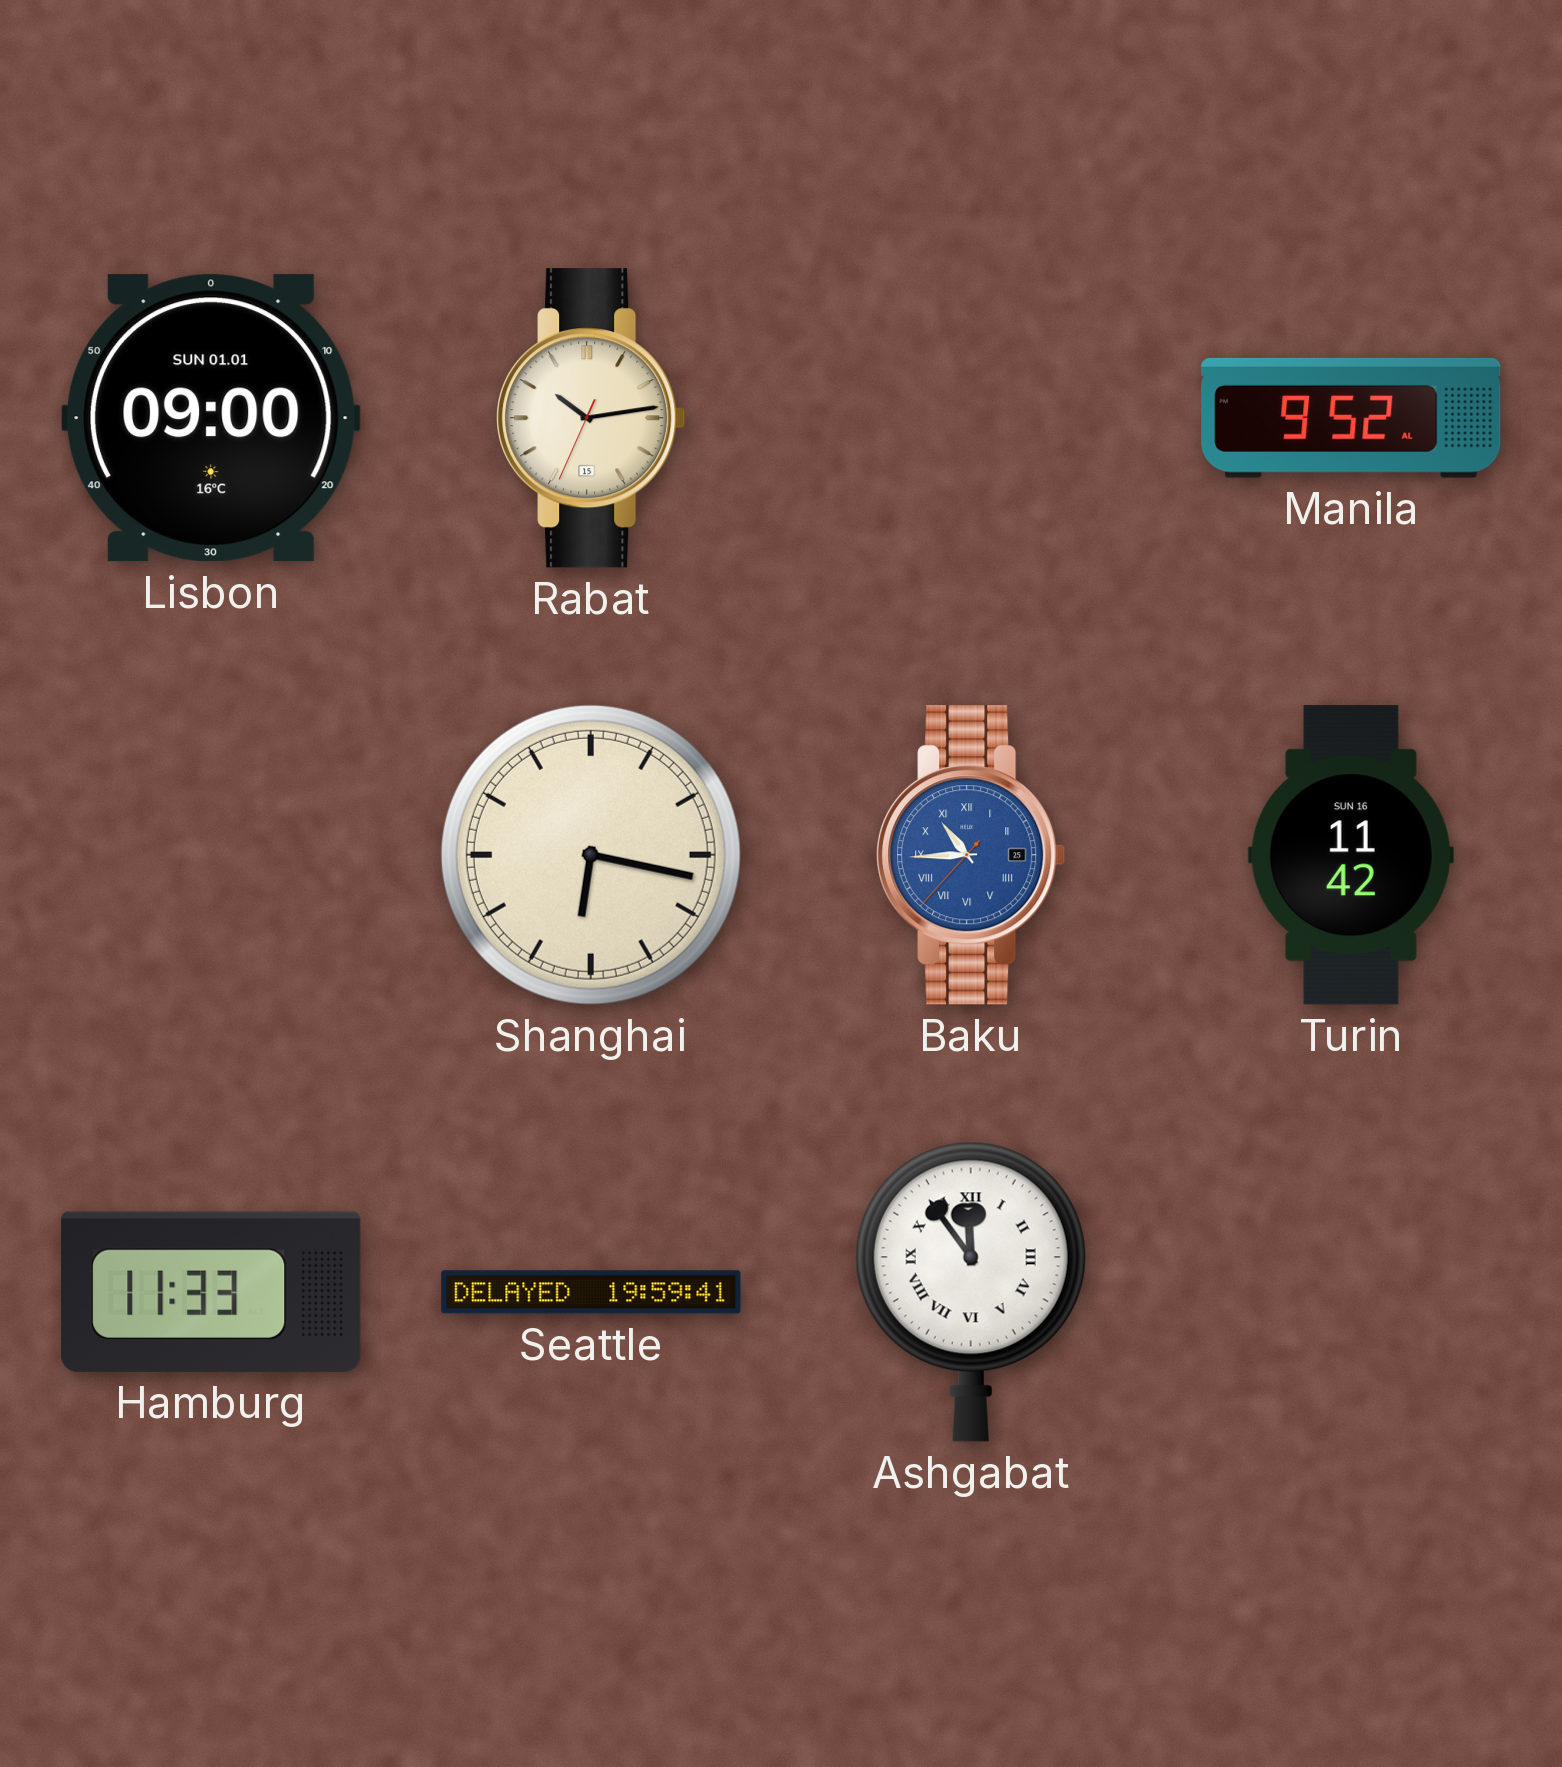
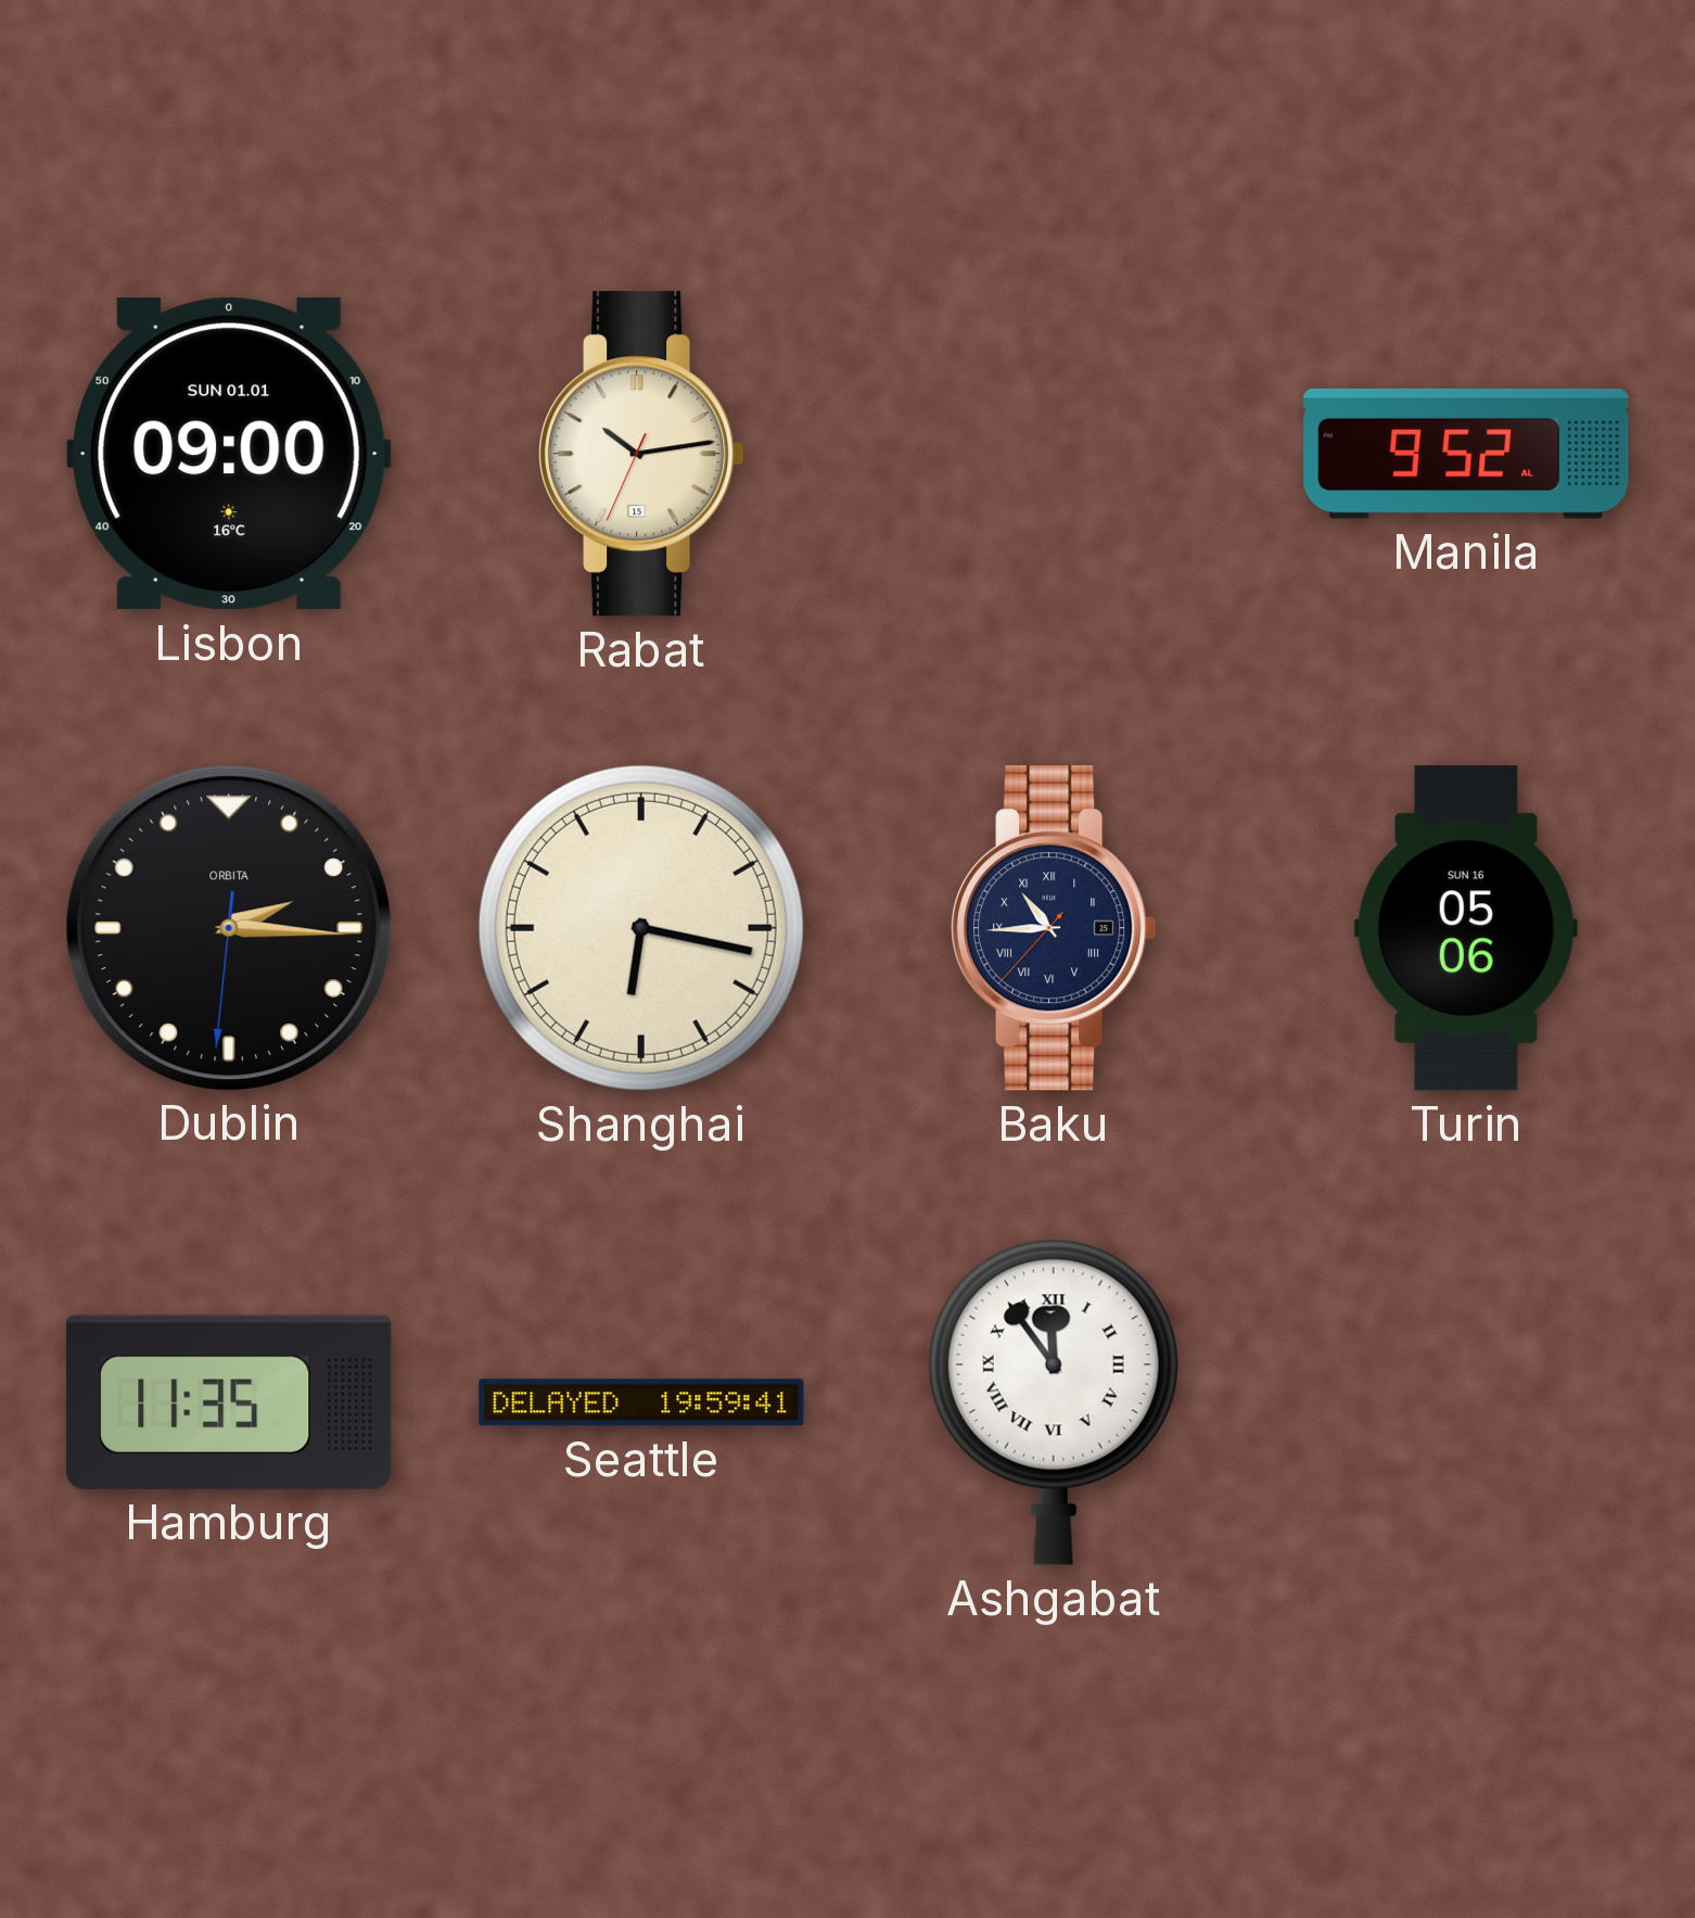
Dublin: none -> 2:15
Baku dial: blue -> navy
Turin: 11:42 -> 05:06
Hamburg: 11:33 -> 11:35
